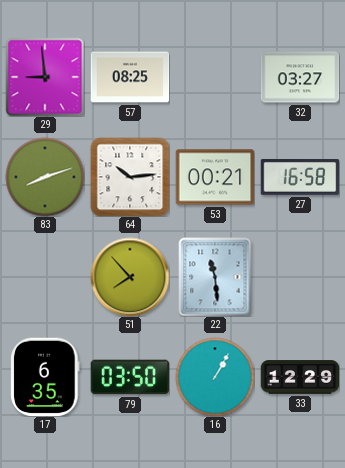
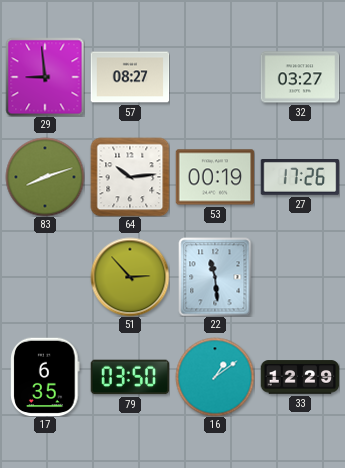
57: 08:25 -> 08:27
53: 00:21 -> 00:19
27: 16:58 -> 17:26
51: 7:53 -> 2:53
16: 1:05 -> 1:09
